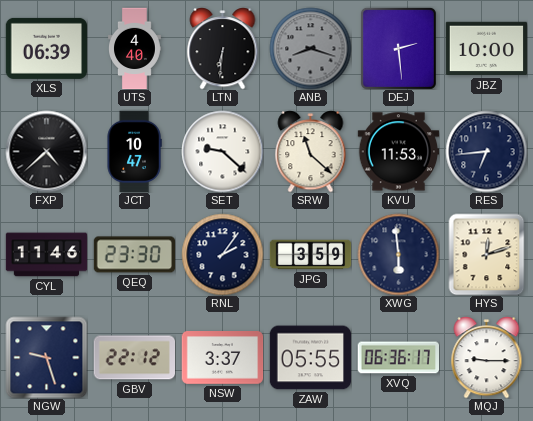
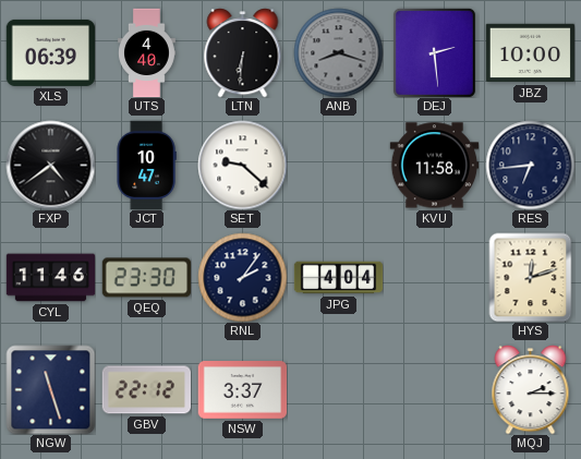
FXP: 4:38 -> 4:39
SRW: 11:22 -> none
KVU: 11:53 -> 11:58
JPG: 3:59 -> 4:04
XWG: 5:59 -> none
NGW: 9:27 -> 11:27
ZAW: 05:55 -> none
XVQ: 06:36 -> none
MQJ: 9:15 -> 2:15
